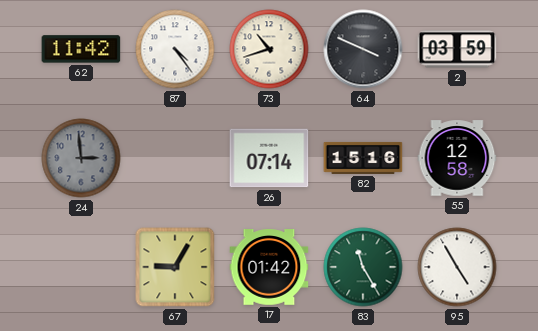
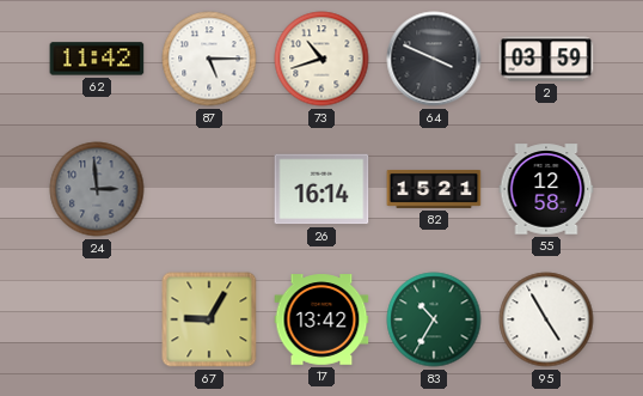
87: 4:24 -> 5:15
26: 07:14 -> 16:14
82: 15:16 -> 15:21
17: 01:42 -> 13:42
83: 11:25 -> 10:35
